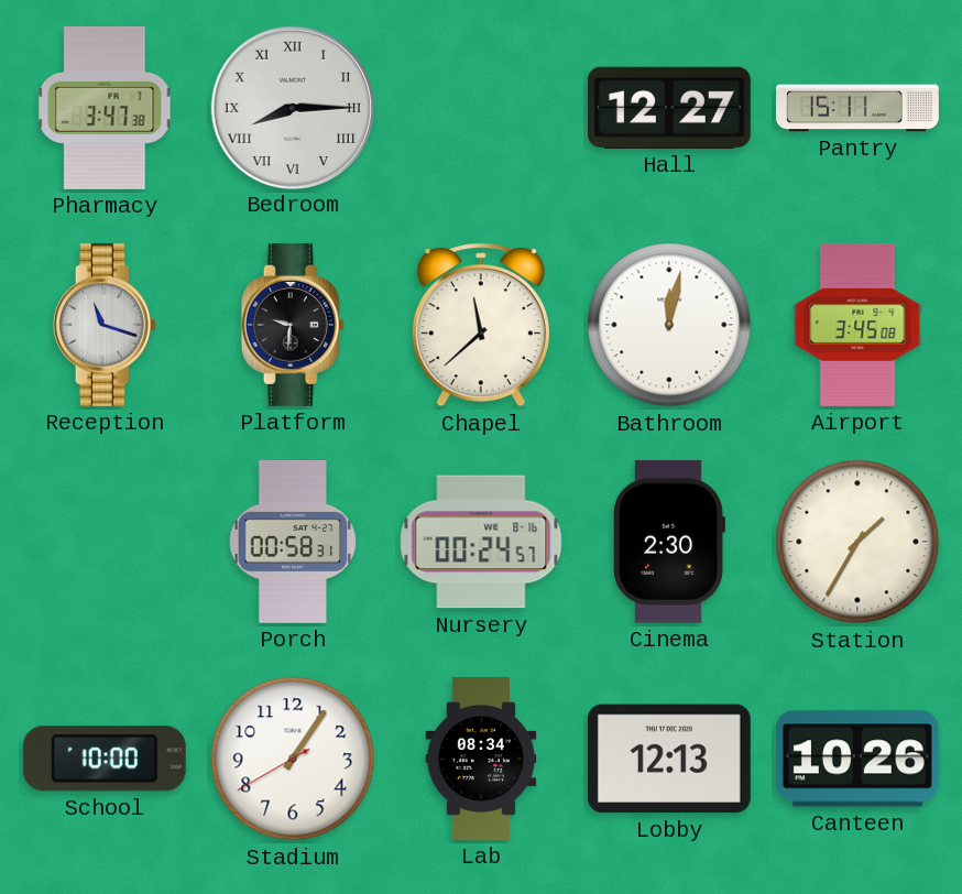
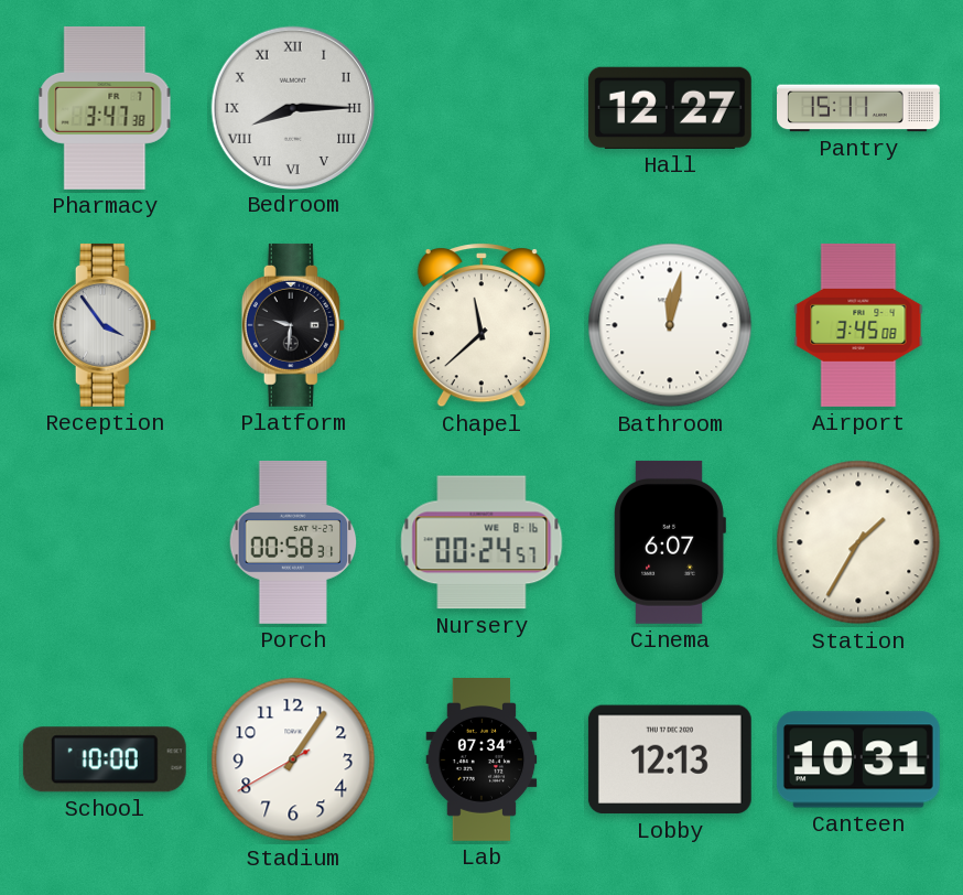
Reception: 11:18 -> 3:54
Cinema: 2:30 -> 6:07
Lab: 08:34 -> 07:34
Canteen: 10:26 -> 10:31
